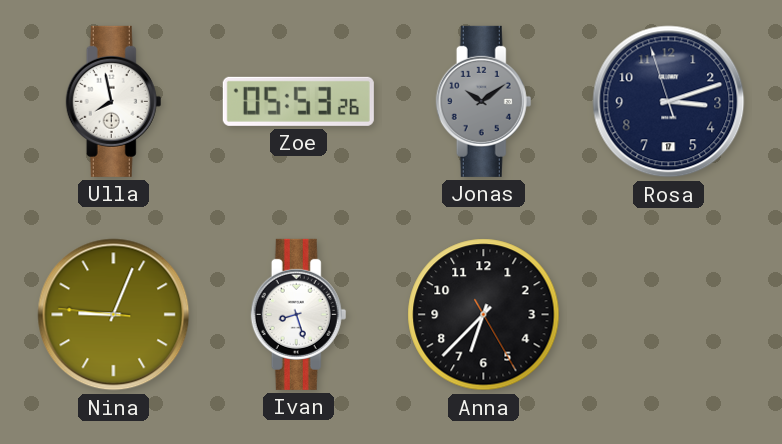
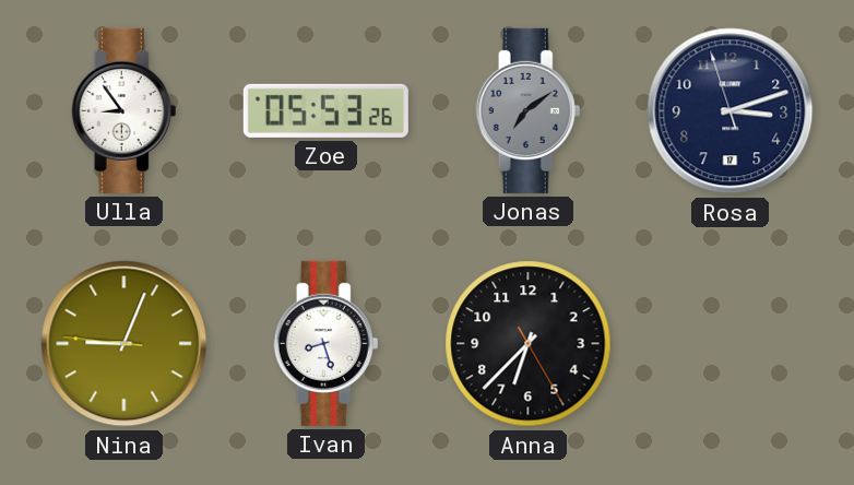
Ulla: 7:58 -> 8:54
Jonas: 10:09 -> 7:09
